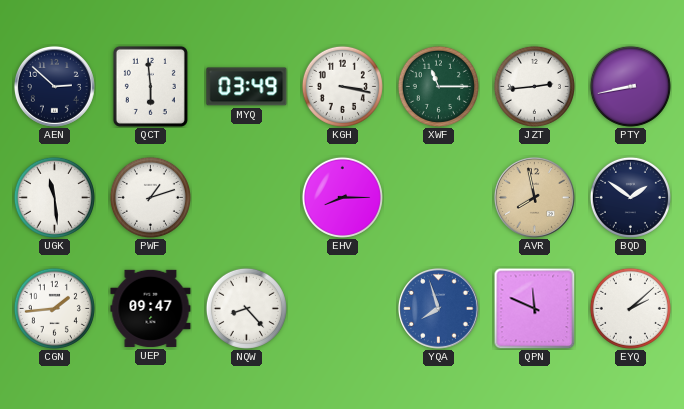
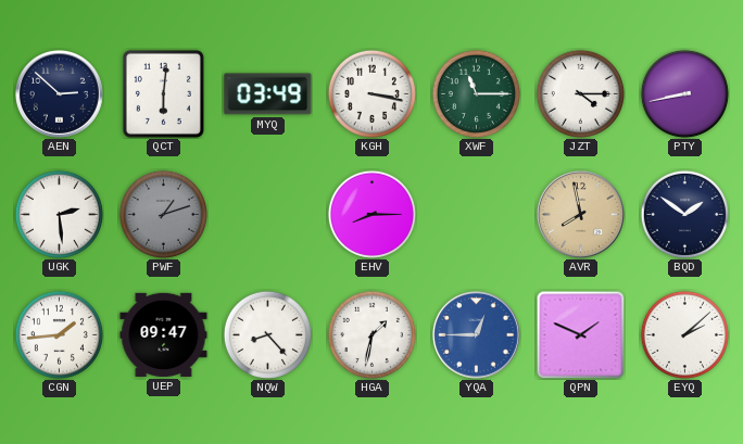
QCT: 5:59 -> 6:01
JZT: 2:44 -> 4:15
UGK: 11:29 -> 2:29
PWF dial: white -> grey
HGA: none -> 1:32
YQA: 7:57 -> 12:45
QPN: 11:49 -> 1:49
